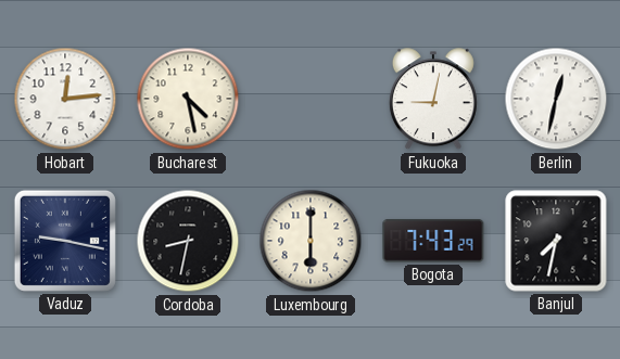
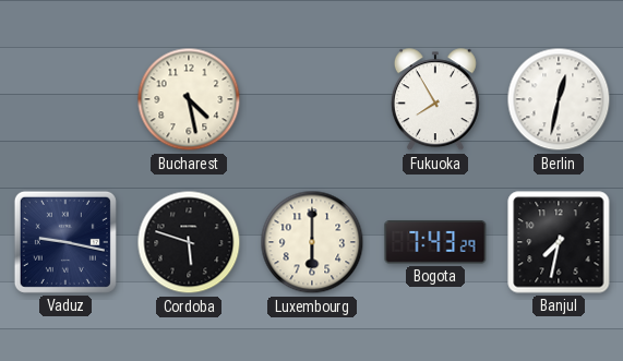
Hobart: 12:14 -> none
Fukuoka: 9:02 -> 7:55
Cordoba: 8:32 -> 5:48
